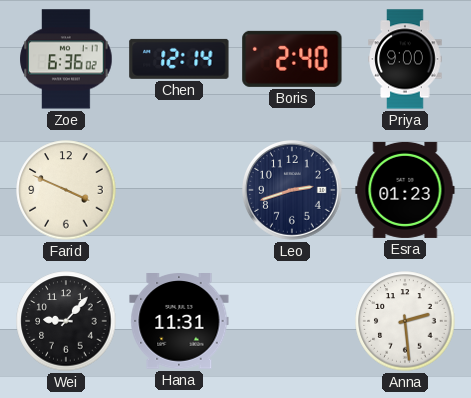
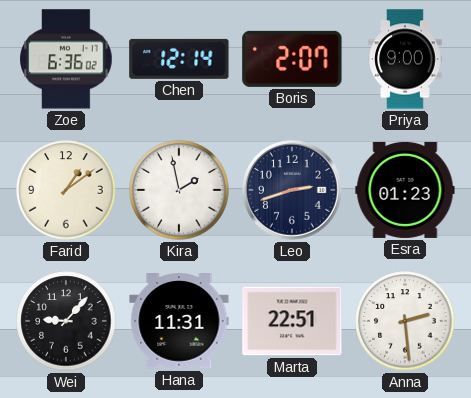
Boris: 2:40 -> 2:07
Farid: 3:49 -> 1:09
Kira: none -> 1:58
Marta: none -> 22:51
